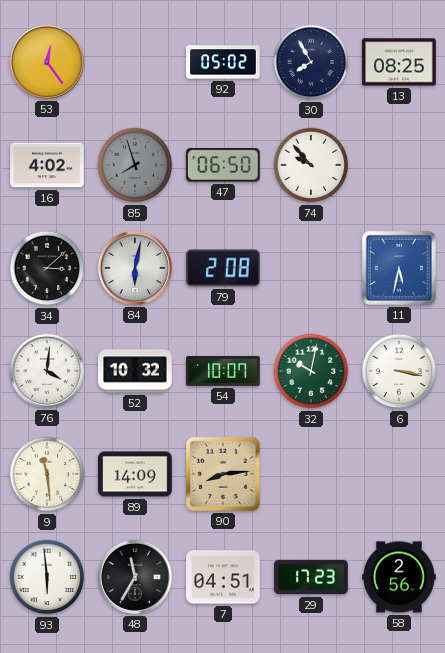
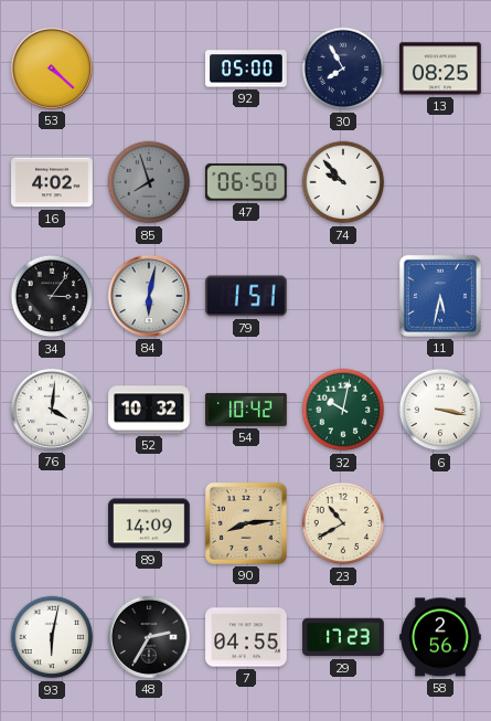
53: 12:24 -> 4:22
92: 05:02 -> 05:00
34: 3:08 -> 3:06
79: 2:08 -> 1:51
54: 10:07 -> 10:42
9: 11:29 -> none
23: none -> 10:40
93: 5:59 -> 6:02
48: 11:35 -> 2:35
7: 04:51 -> 04:55
